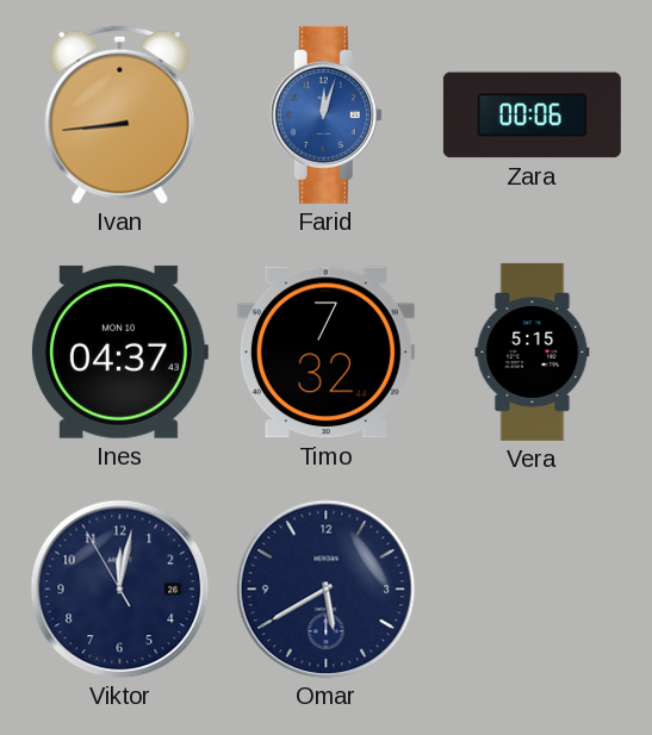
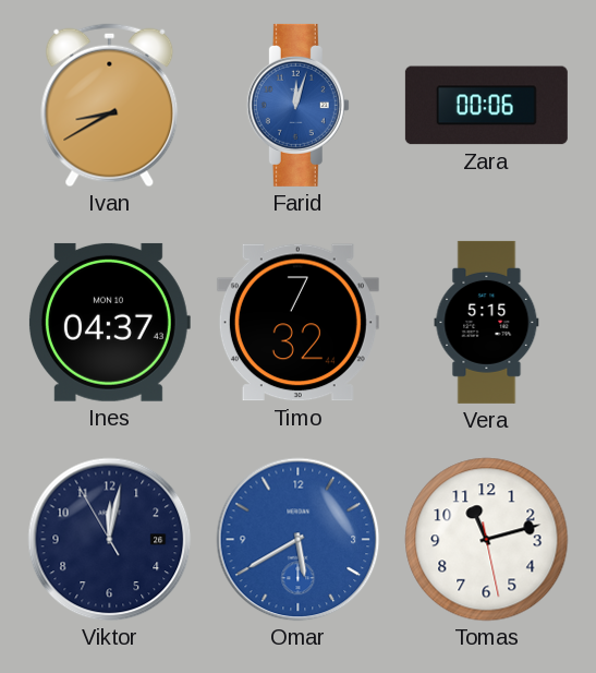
Ivan: 8:44 -> 8:40
Omar dial: navy -> blue
Tomas: none -> 11:12
